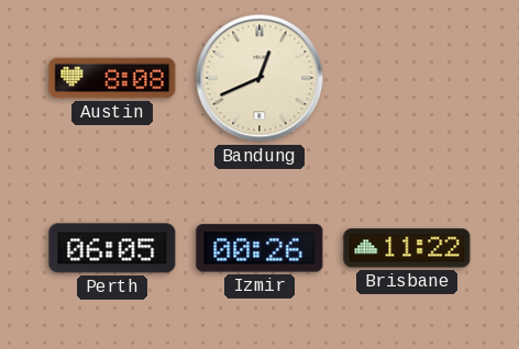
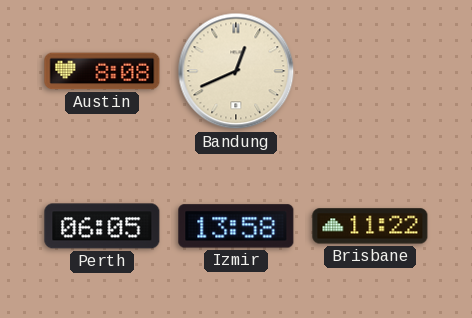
Izmir: 00:26 -> 13:58
